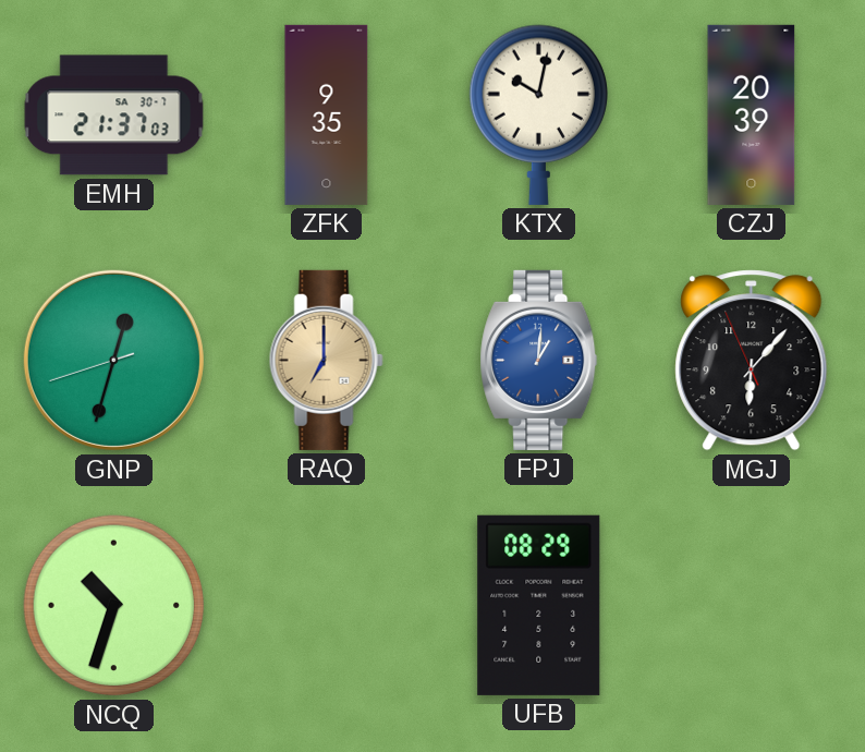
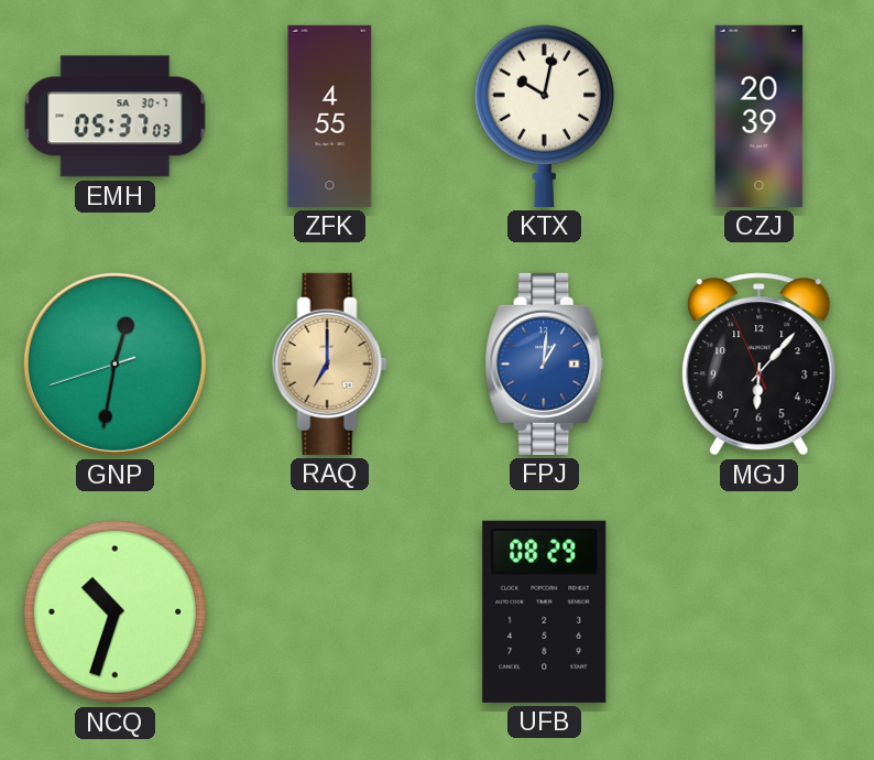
EMH: 21:37 -> 05:37
ZFK: 9:35 -> 4:55
GNP: 12:32 -> 12:31
